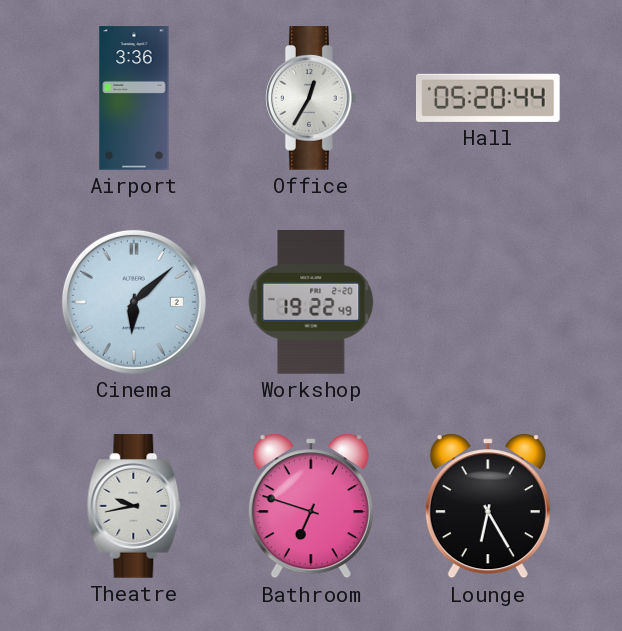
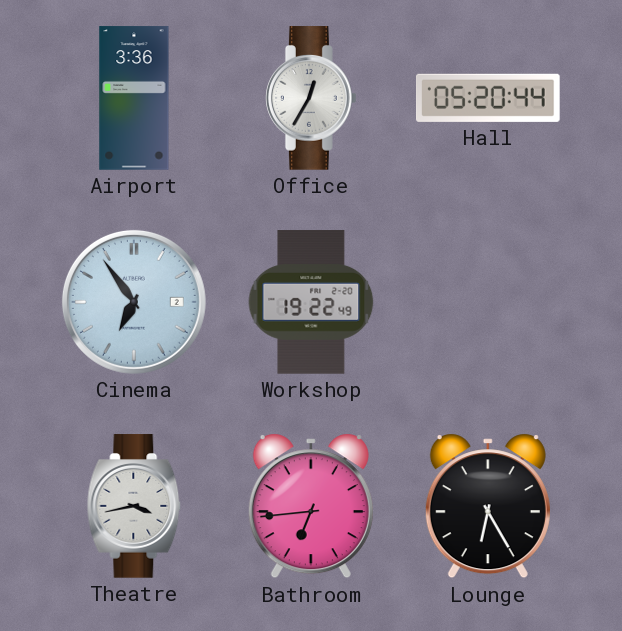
Cinema: 6:08 -> 6:54
Theatre: 9:43 -> 3:43
Bathroom: 6:48 -> 6:44
